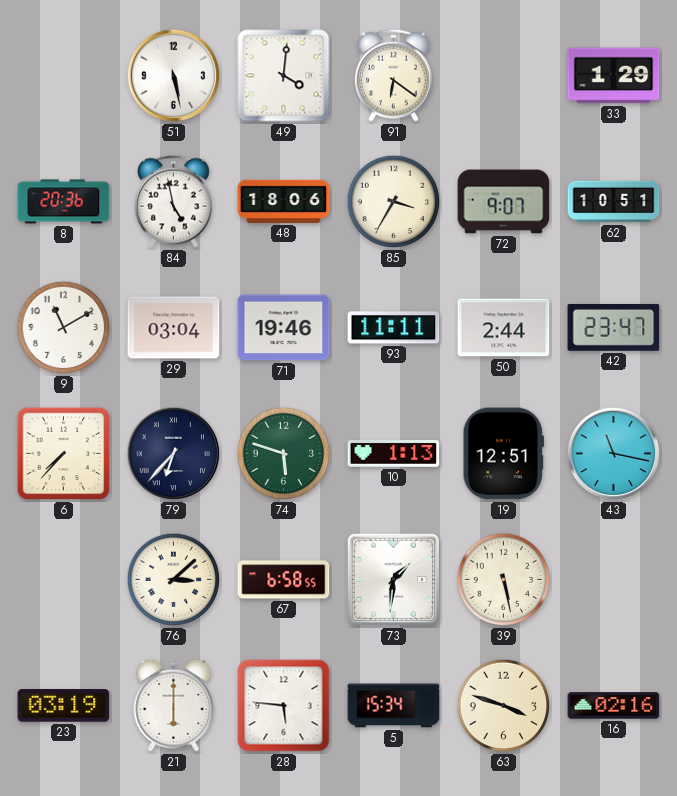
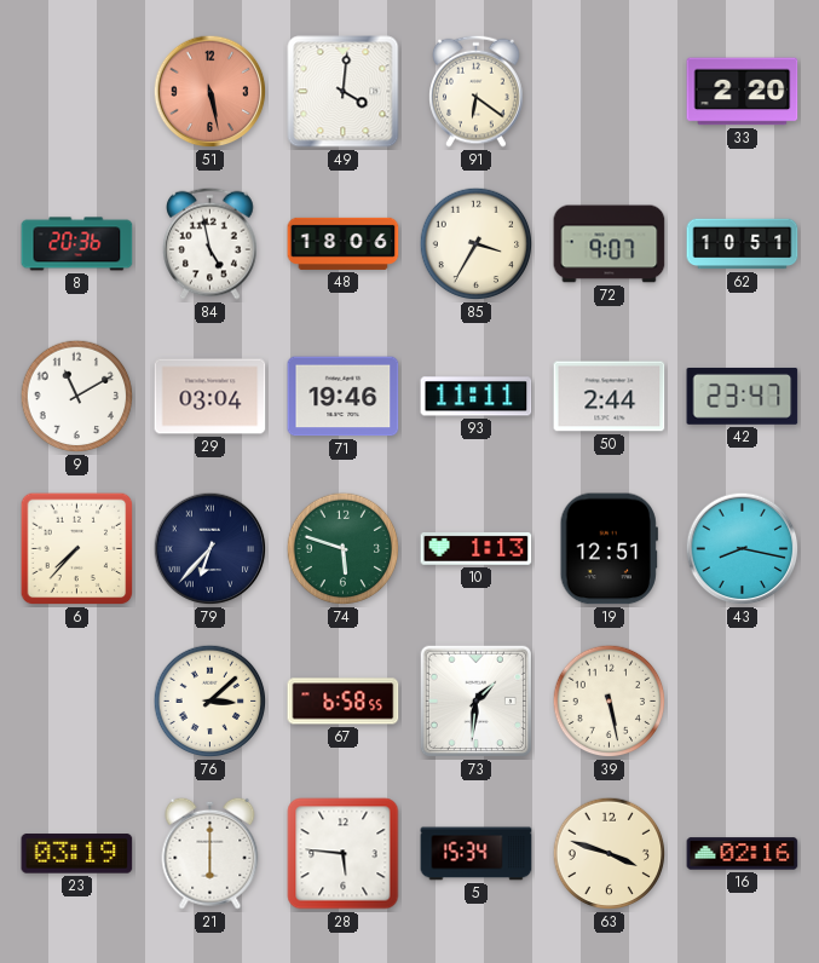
51 dial: white -> salmon
33: 1:29 -> 2:20
43: 11:17 -> 8:17
